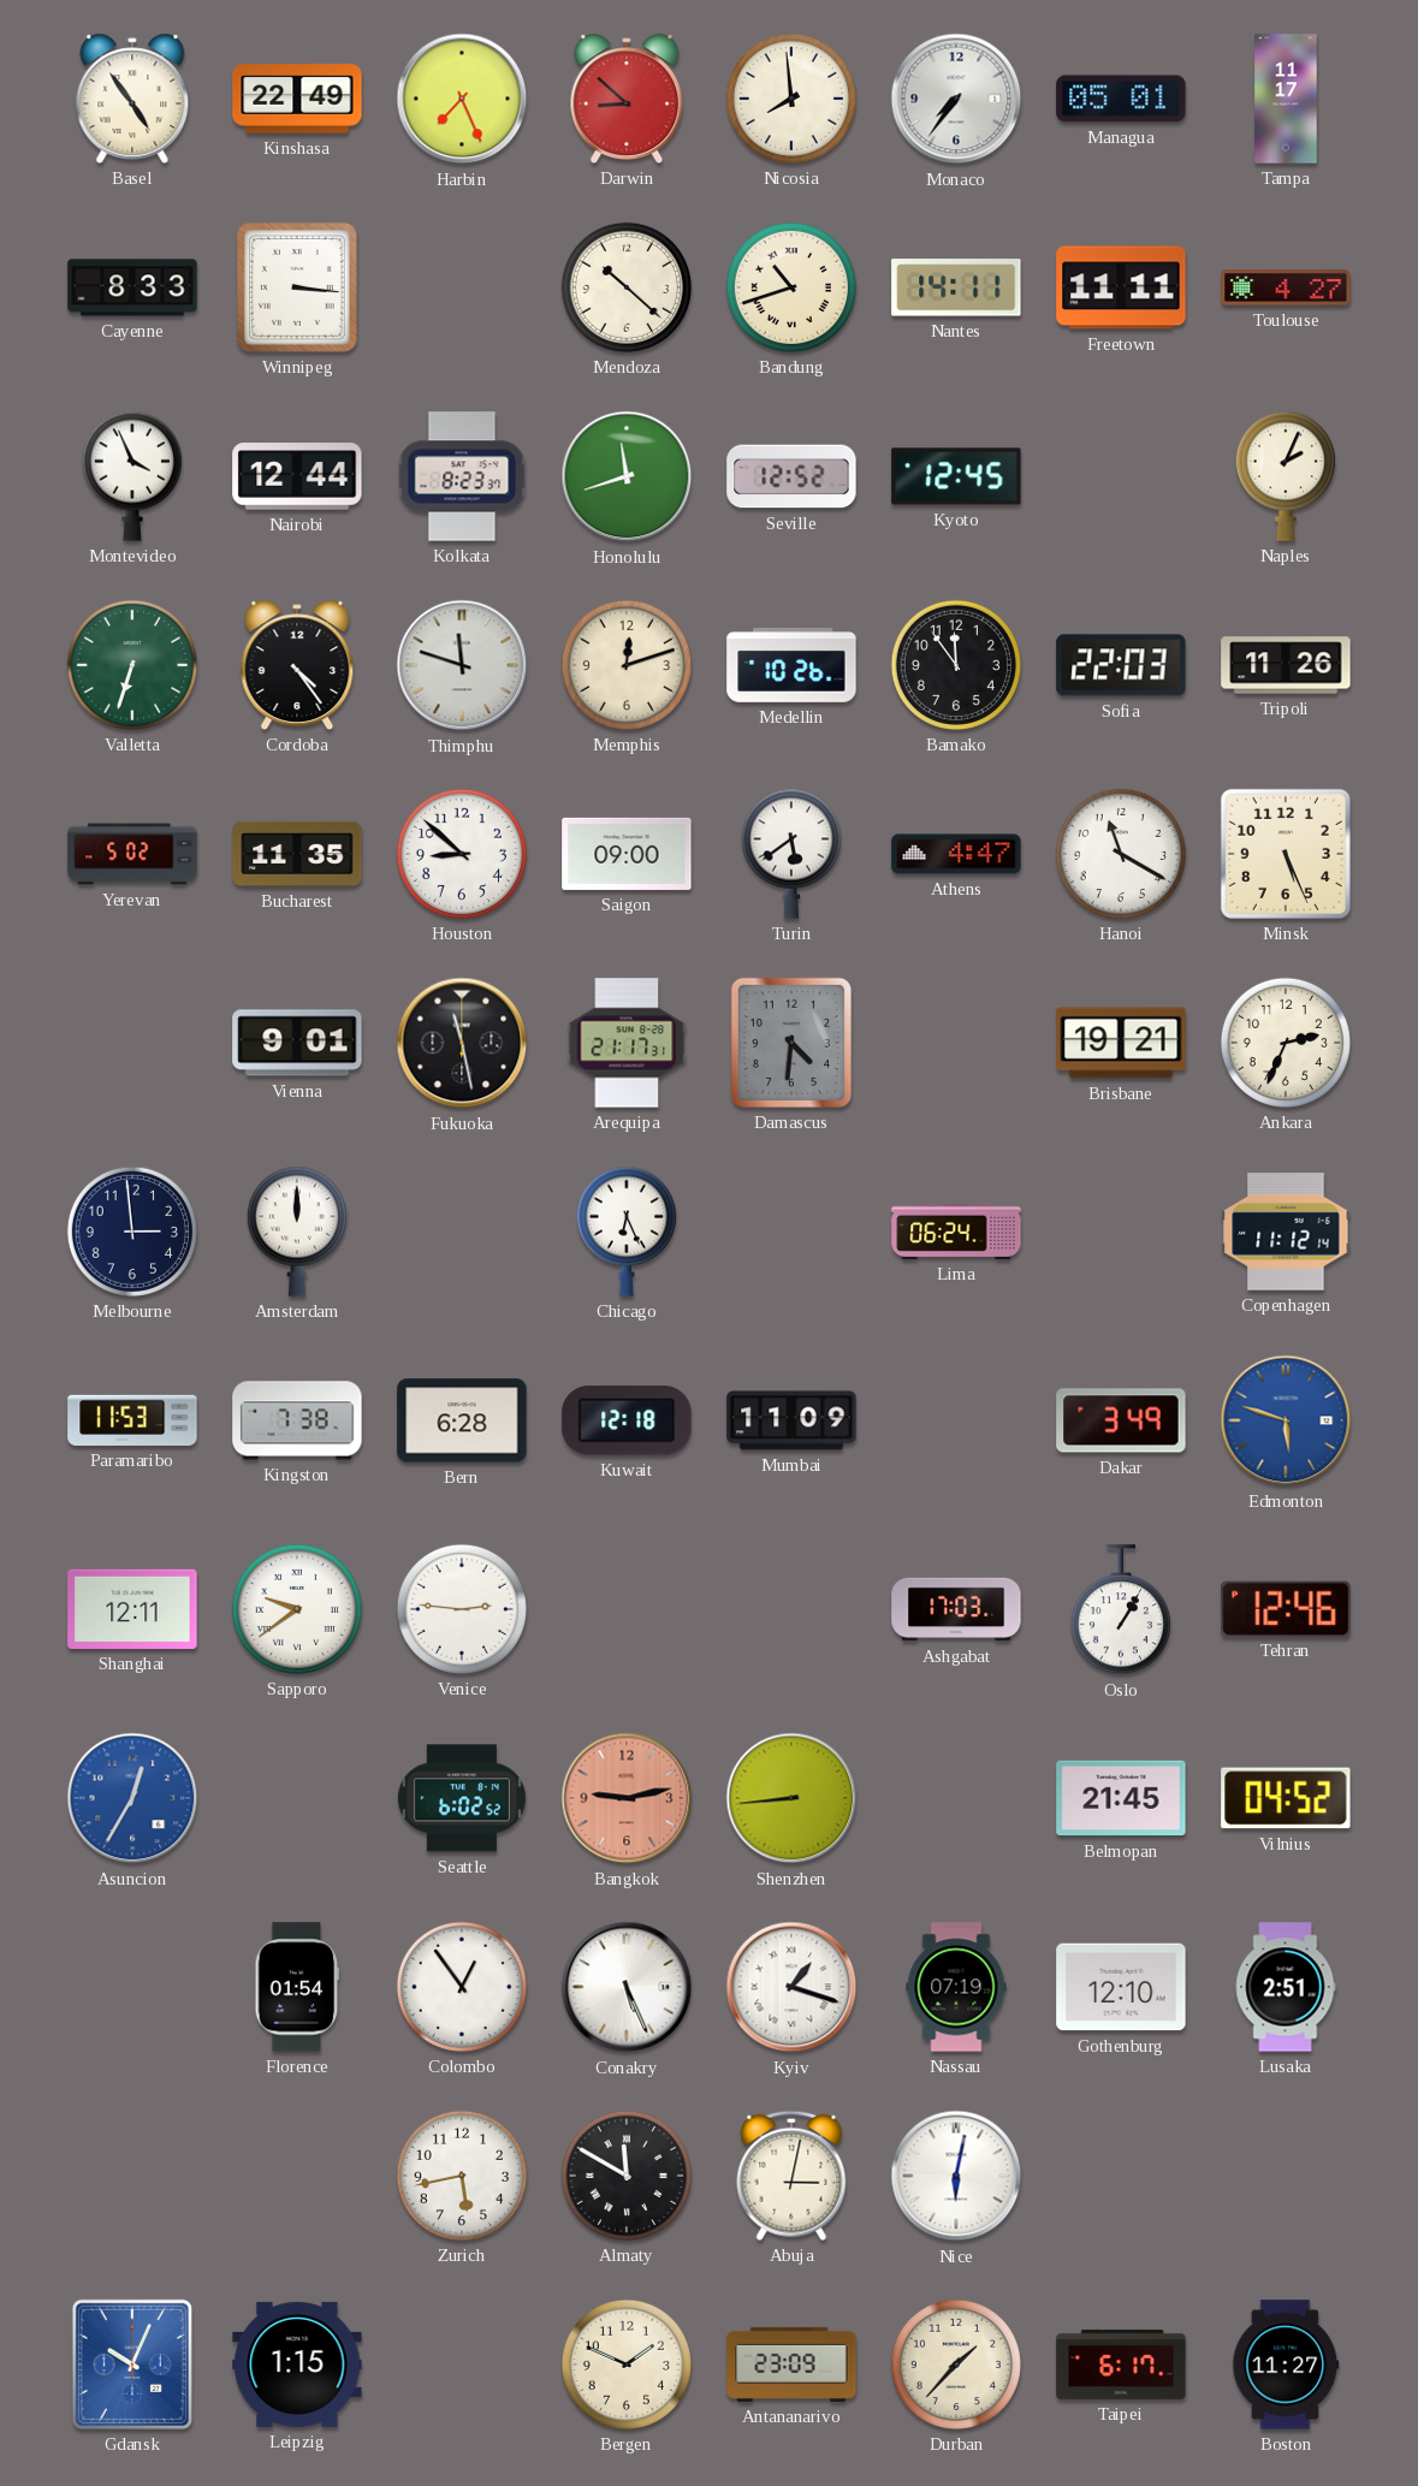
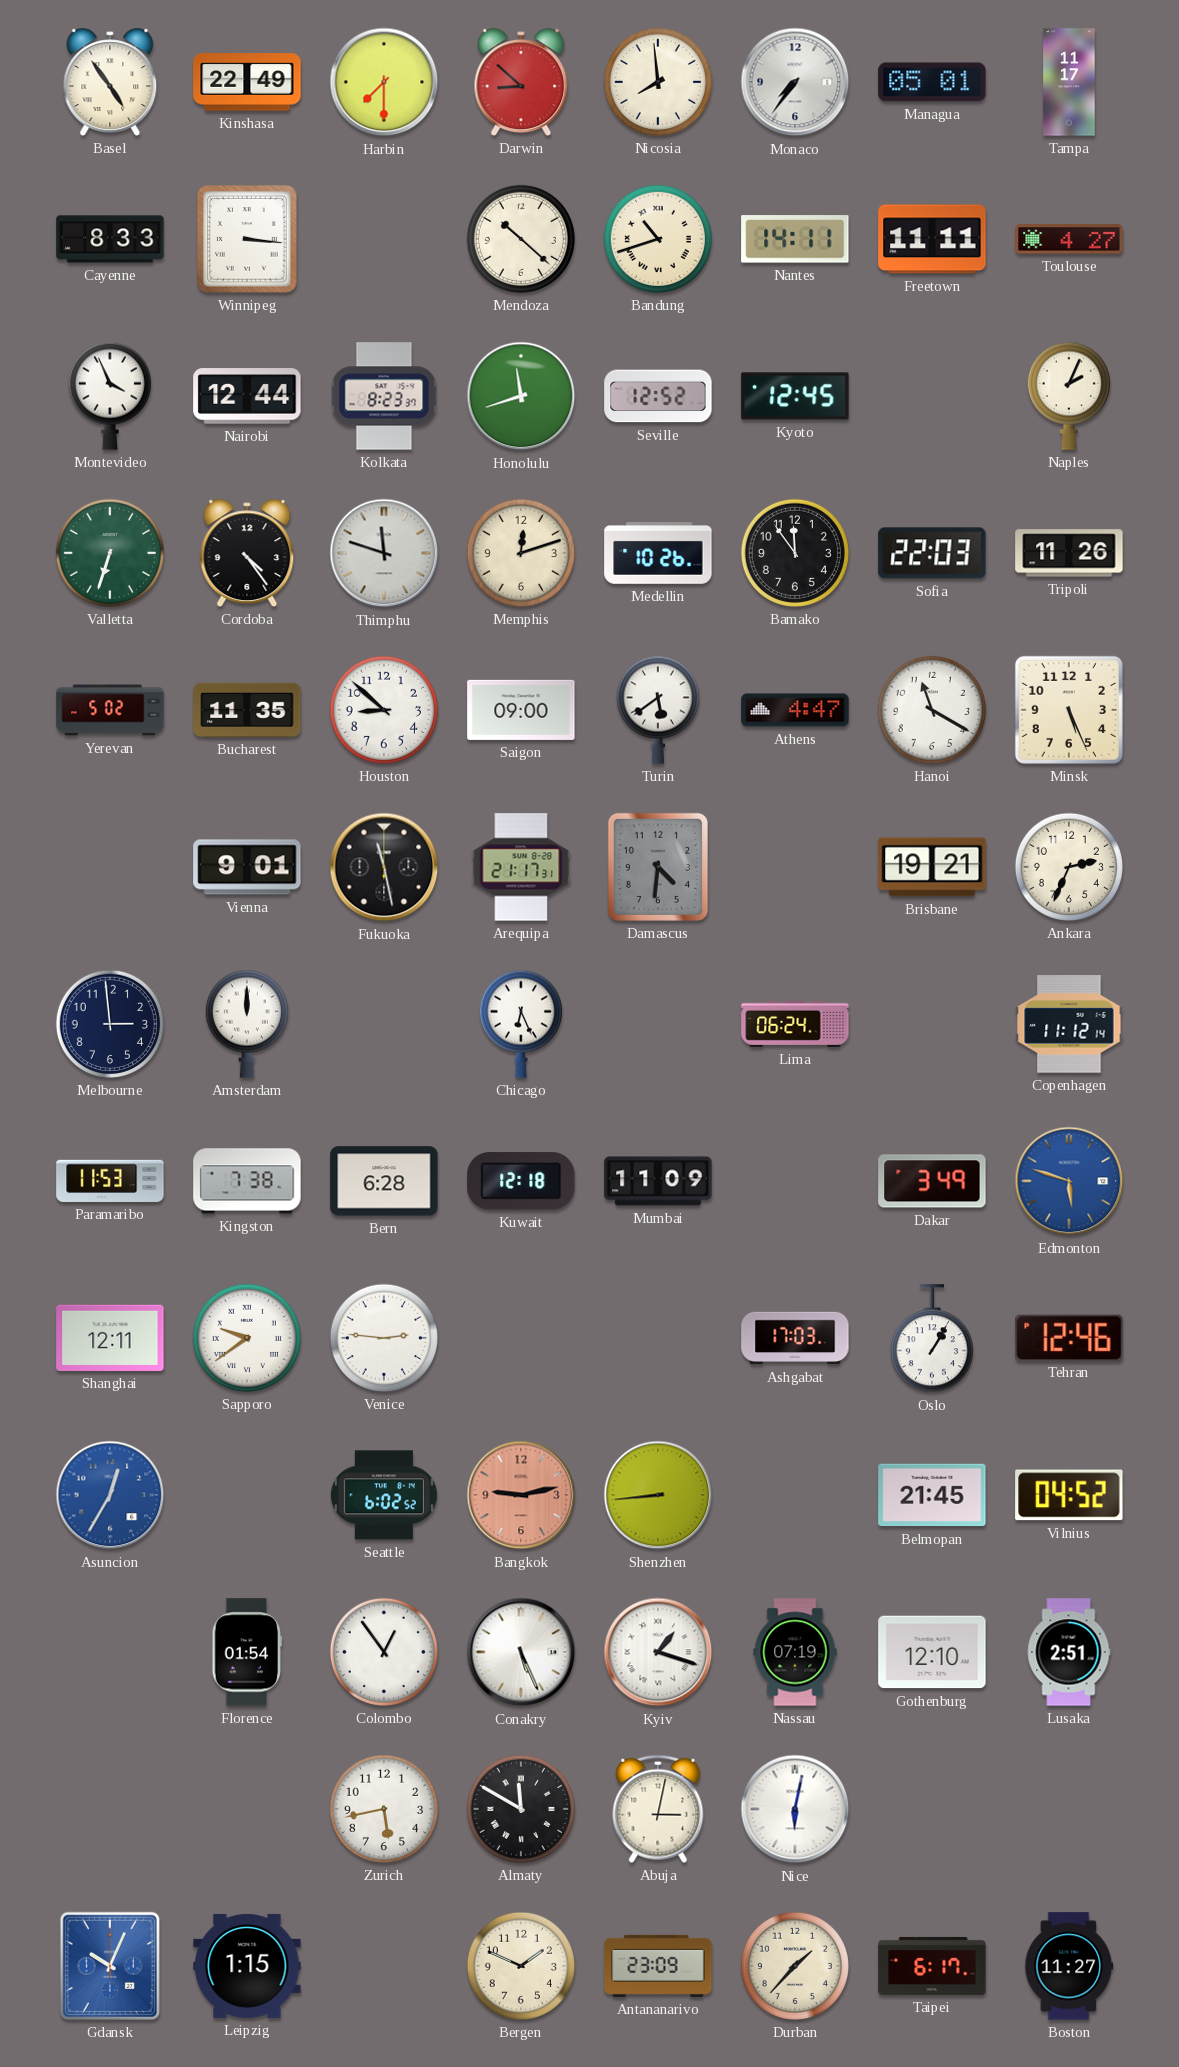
Harbin: 7:26 -> 7:30
